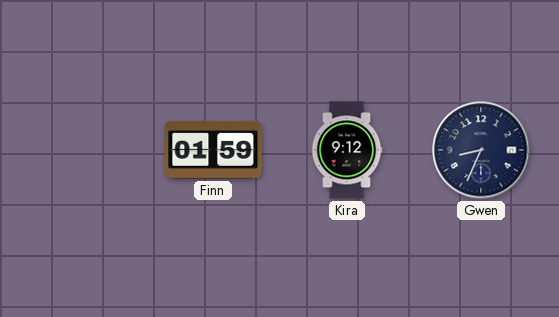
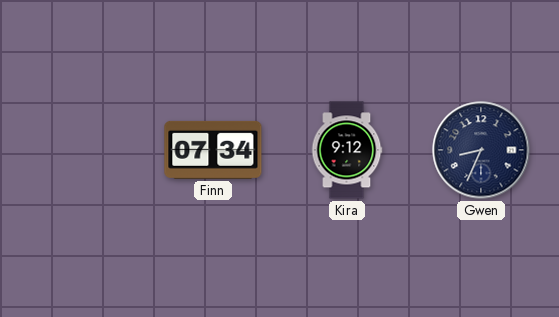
Finn: 01:59 -> 07:34
